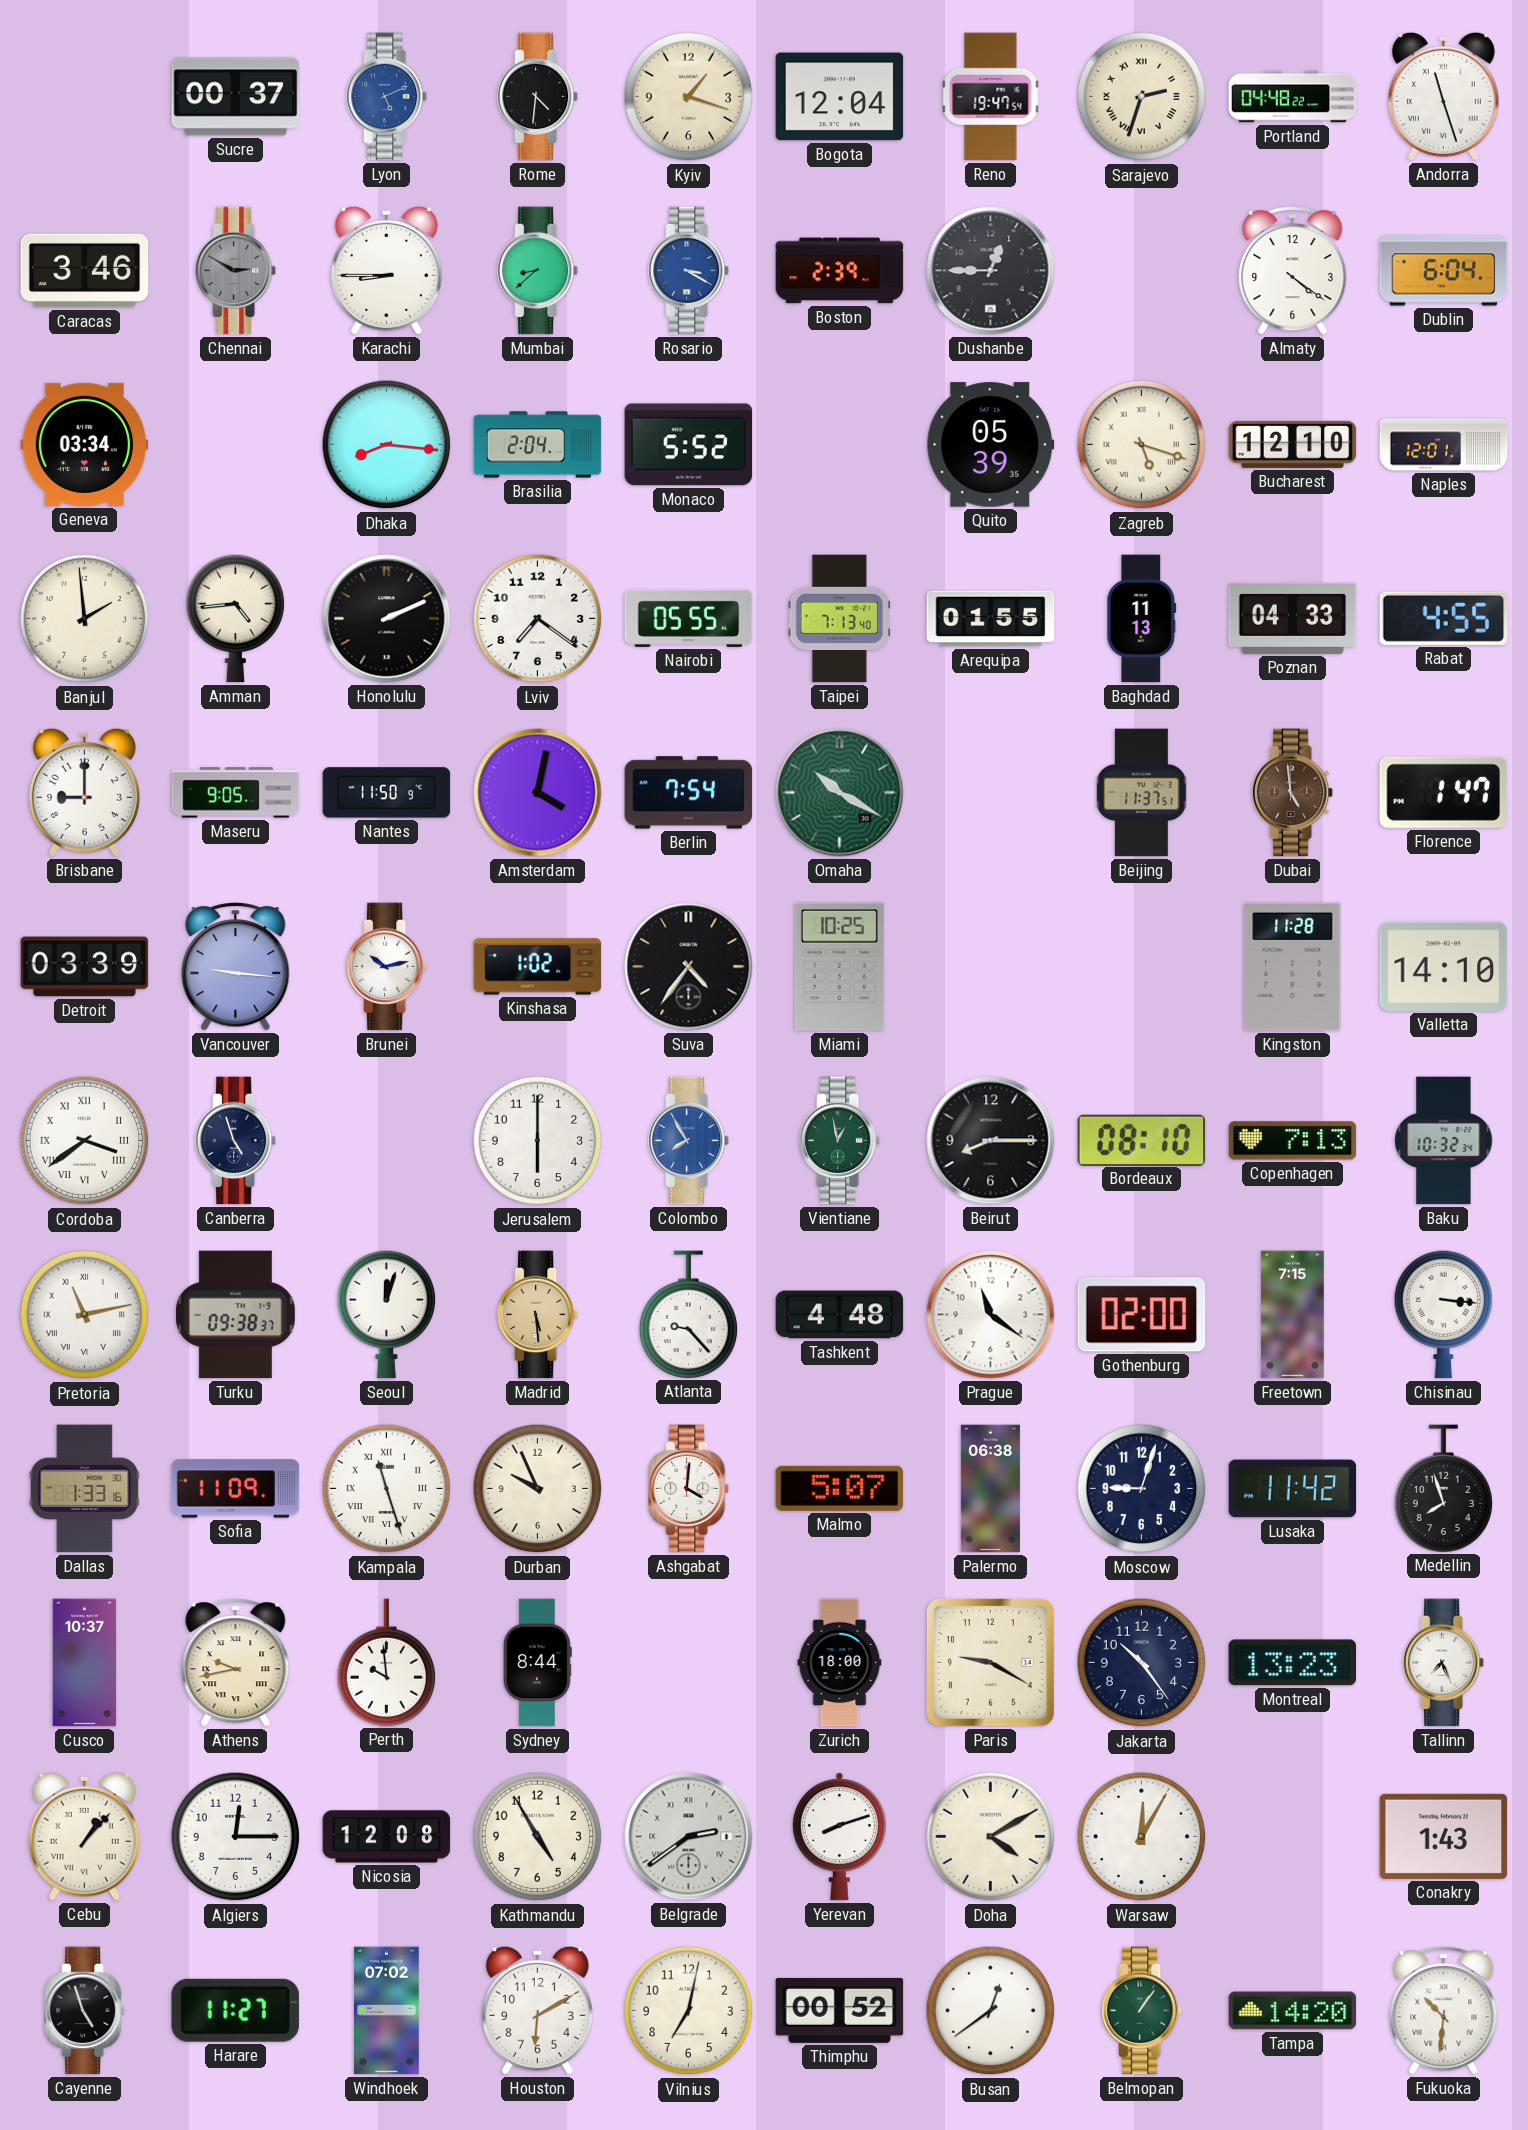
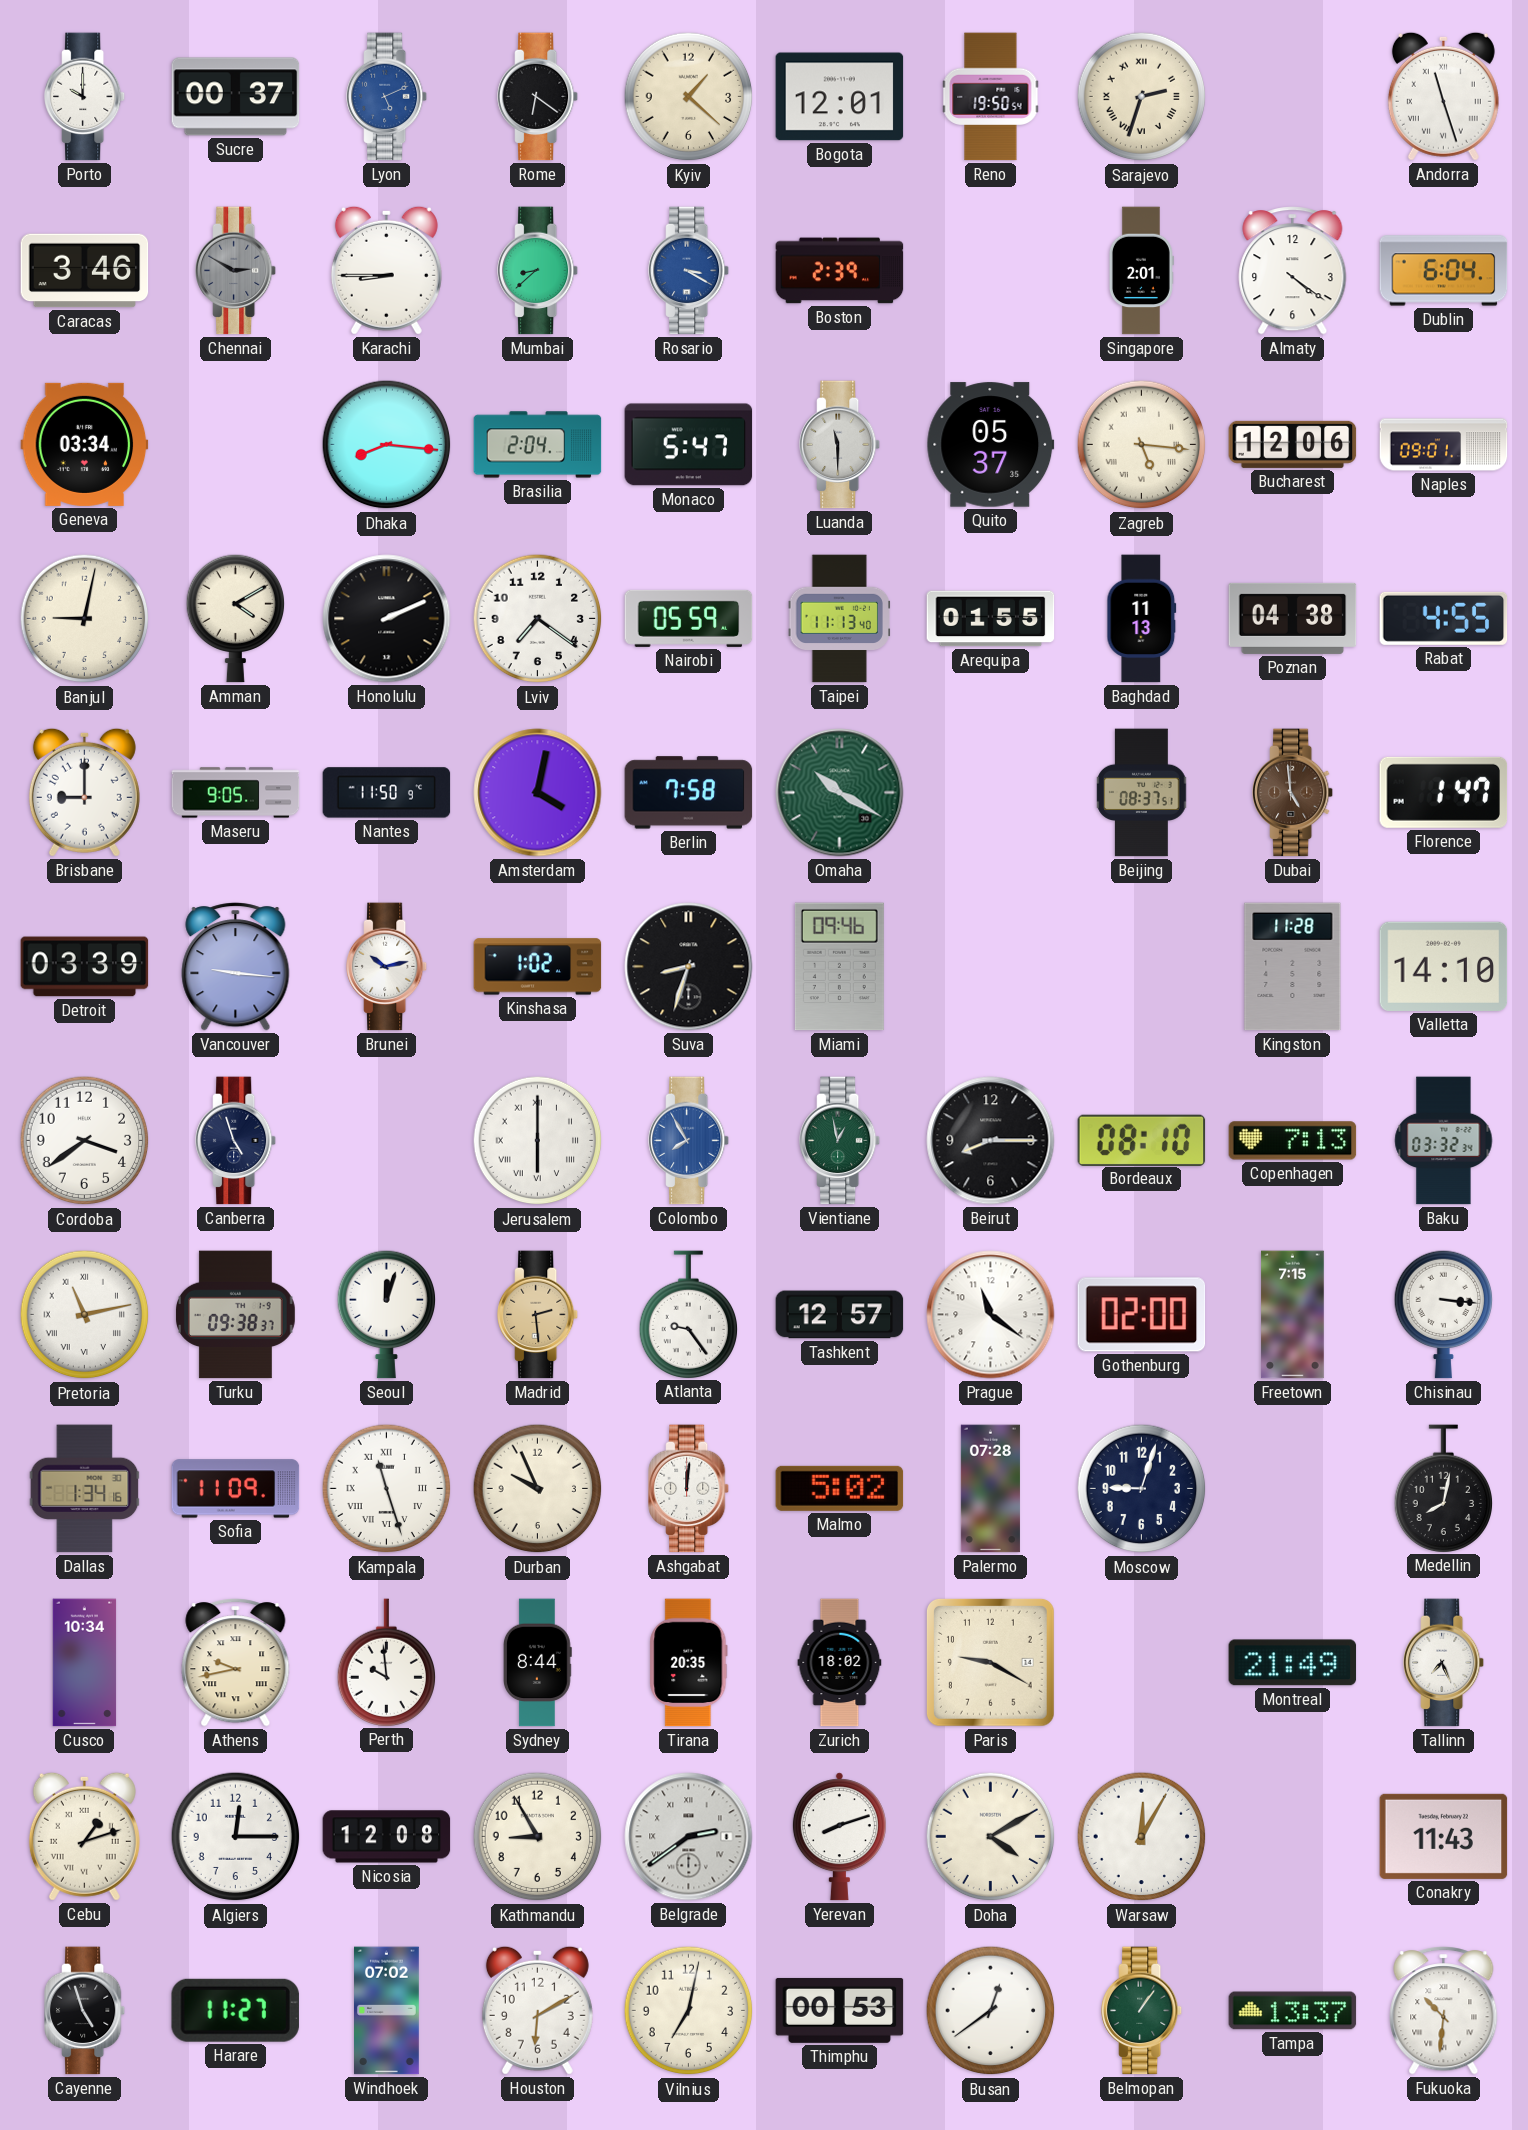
Porto: none -> 10:00
Rome: 4:31 -> 6:21
Kyiv: 1:18 -> 1:22
Bogota: 12:04 -> 12:01
Reno: 19:47 -> 19:50
Portland: 04:48 -> none
Dushanbe: 12:45 -> none
Singapore: none -> 2:01
Monaco: 5:52 -> 5:47
Luanda: none -> 11:30
Quito: 05:39 -> 05:37
Zagreb: 5:18 -> 5:16
Bucharest: 12:10 -> 12:06
Naples: 12:01 -> 09:01
Banjul: 1:59 -> 9:02
Amman: 4:44 -> 4:10
Nairobi: 05:55 -> 05:59
Taipei: 7:13 -> 11:13
Poznan: 04:33 -> 04:38
Berlin: 7:54 -> 7:58
Beijing: 11:37 -> 08:37
Suva: 4:36 -> 8:33
Miami: 10:25 -> 09:46
Cordoba numerals: Roman -> Arabic
Jerusalem numerals: Arabic -> Roman
Baku: 10:32 -> 03:32
Madrid: 5:29 -> 2:29
Atlanta: 9:23 -> 9:24
Tashkent: 4:48 -> 12:57
Dallas: 1:33 -> 1:34
Ashgabat: 4:01 -> 12:01
Malmo: 5:07 -> 5:02
Palermo: 06:38 -> 07:28
Lusaka: 11:42 -> none
Medellin: 7:57 -> 8:02
Cusco: 10:37 -> 10:34
Tirana: none -> 20:35
Zurich: 18:00 -> 18:02
Jakarta: 10:24 -> none
Montreal: 13:23 -> 21:49
Cebu: 1:07 -> 1:12
Kathmandu: 4:55 -> 8:55
Conakry: 1:43 -> 11:43
Thimphu: 00:52 -> 00:53
Tampa: 14:20 -> 13:37
